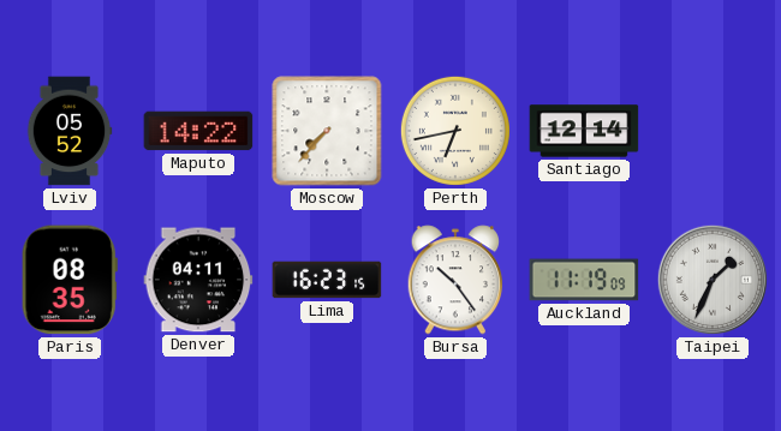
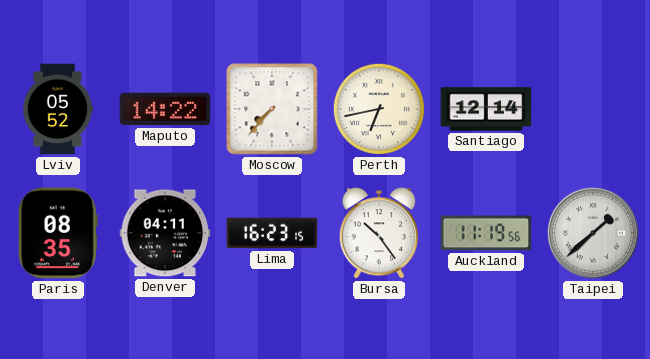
Auckland: 11:19:09 -> 11:19:56
Taipei: 1:34 -> 1:38
